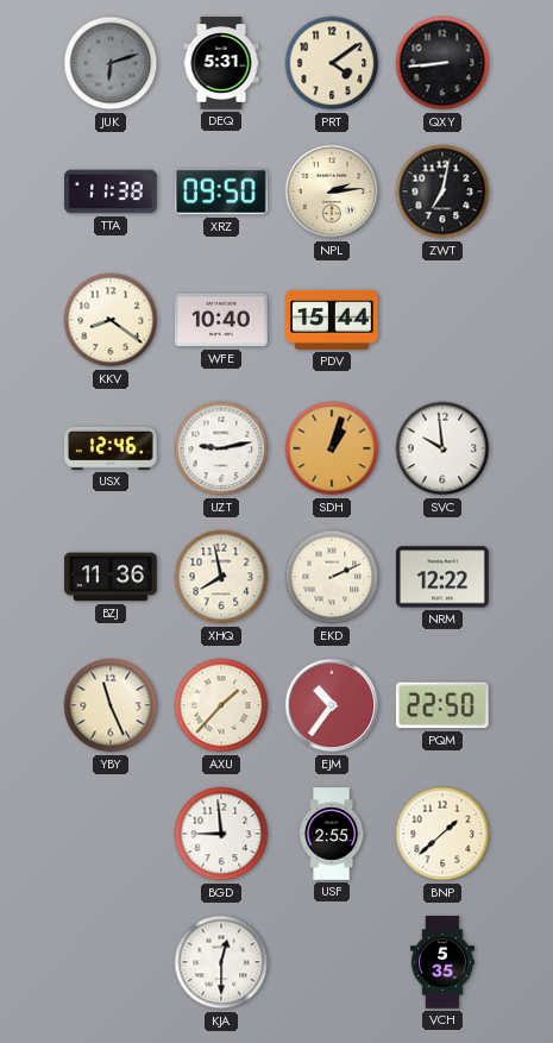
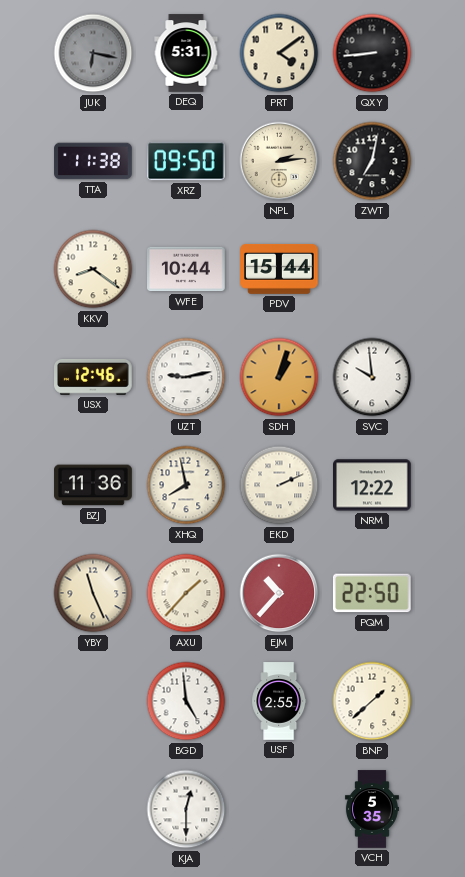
JUK: 6:12 -> 6:17
WFE: 10:40 -> 10:44
EJM: 10:36 -> 10:37
BGD: 8:59 -> 4:59
